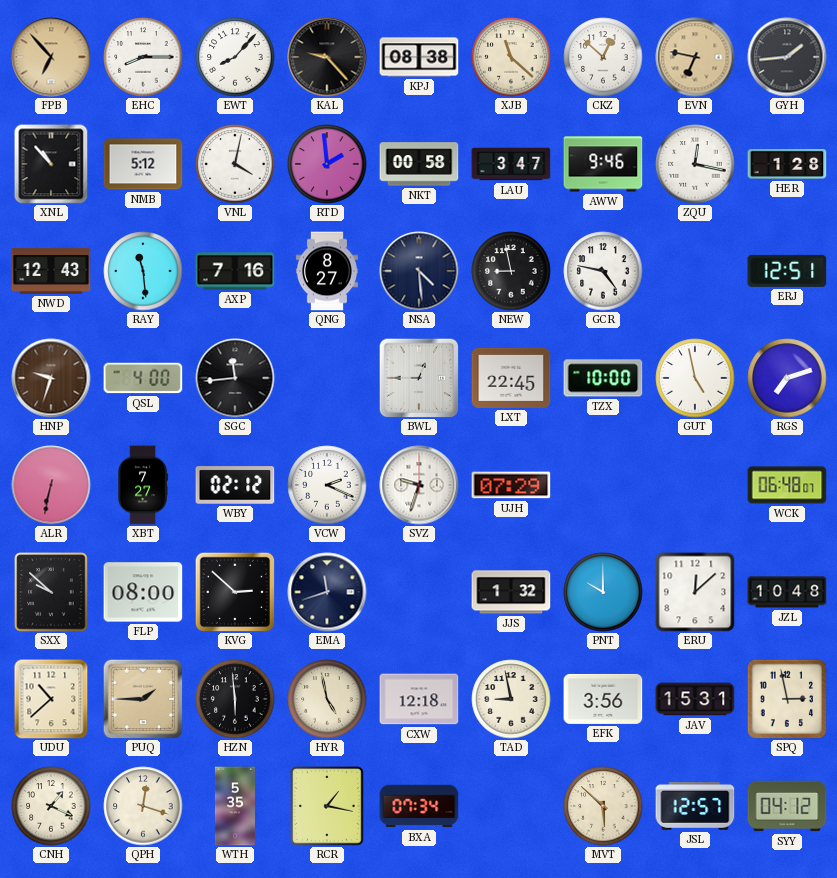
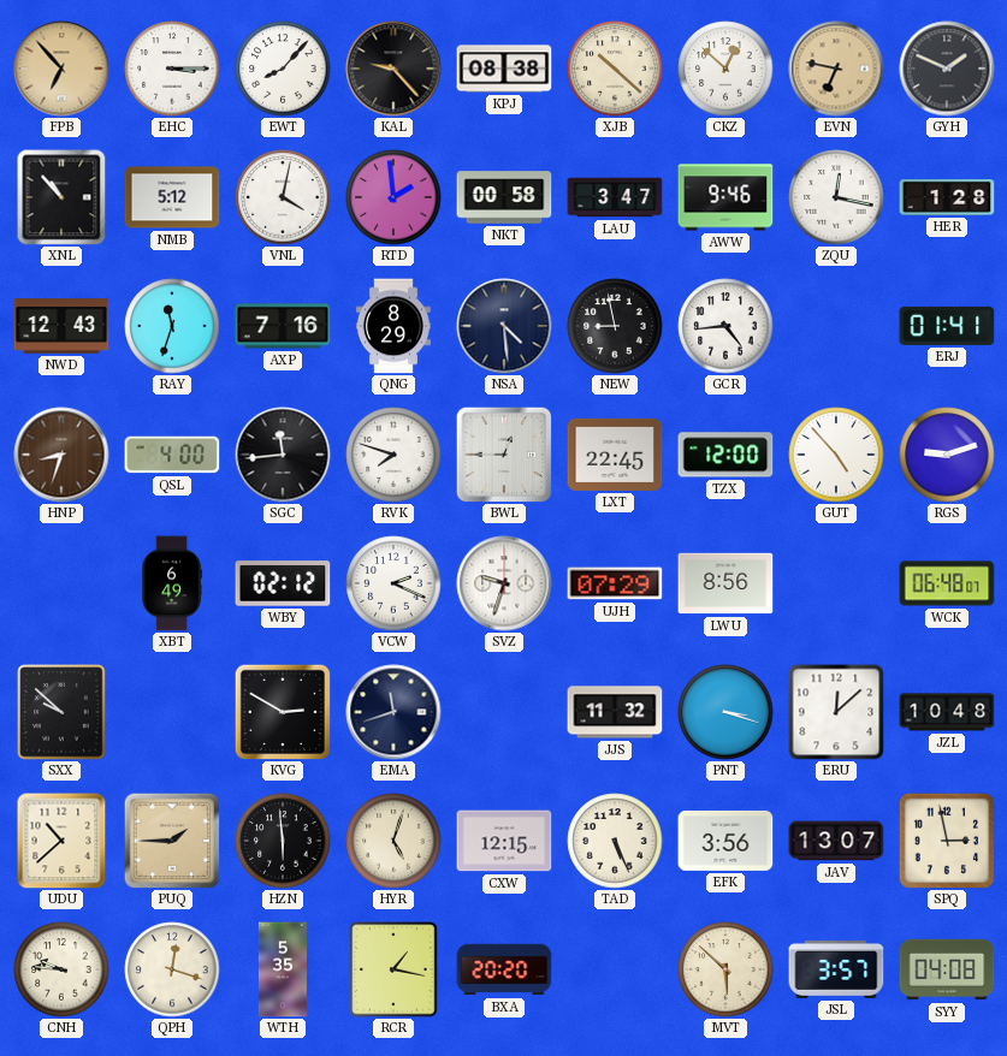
EHC: 8:15 -> 3:15
XJB: 11:22 -> 10:22
GYH: 1:44 -> 1:49
RAY: 11:29 -> 11:33
QNG: 8:27 -> 8:29
GCR: 4:47 -> 4:44
ERJ: 12:51 -> 01:41
HNP: 9:33 -> 8:33
RVK: none -> 7:48
TZX: 10:00 -> 12:00
GUT: 4:58 -> 4:53
RGS: 7:12 -> 9:12
ALR: 6:32 -> none
XBT: 7:27 -> 6:49
LWU: none -> 8:56
FLP: 08:00 -> none
KVG: 2:52 -> 2:50
JJS: 1:32 -> 11:32
PNT: 10:00 -> 3:18
HYR: 4:58 -> 5:03
CXW: 12:18 -> 12:15
TAD: 8:58 -> 5:26
JAV: 15:31 -> 13:07
CNH: 1:19 -> 9:46
BXA: 07:34 -> 20:20
JSL: 12:57 -> 3:57
SYY: 04:12 -> 04:08
